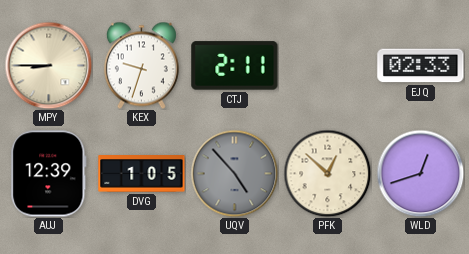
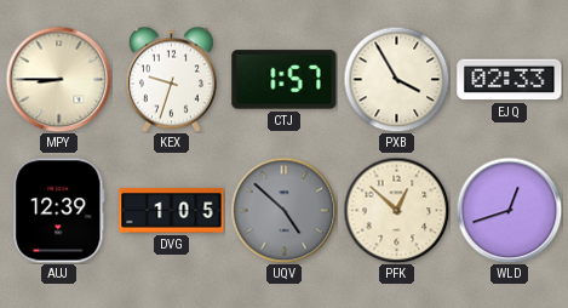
CTJ: 2:11 -> 1:57
PXB: none -> 3:55
UQV: 4:53 -> 4:52
